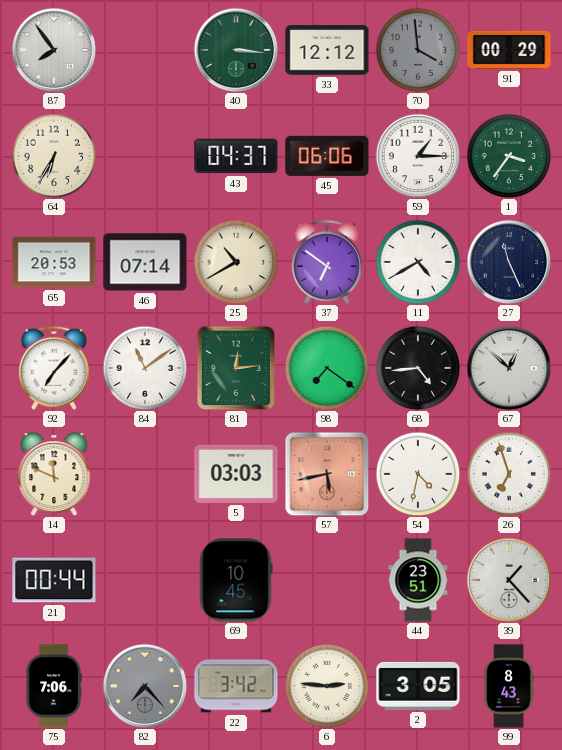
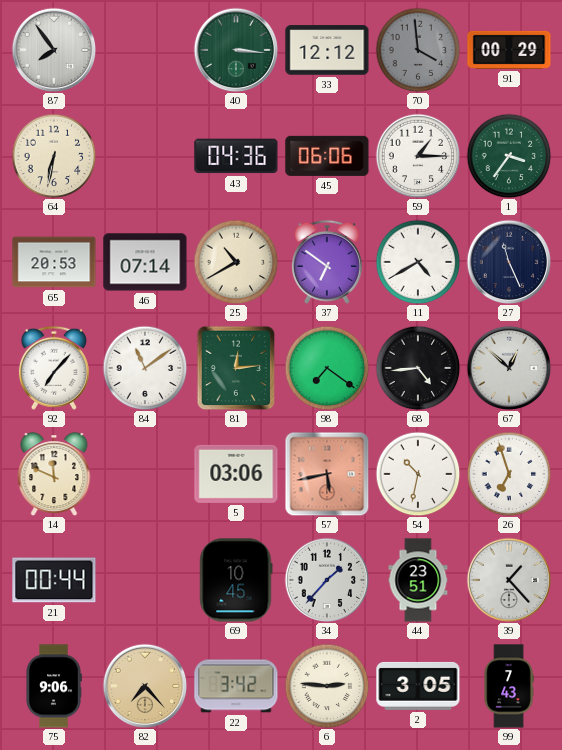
64: 6:35 -> 6:32
43: 04:37 -> 04:36
5: 03:03 -> 03:06
54: 4:32 -> 10:32
34: none -> 1:37
75: 7:06 -> 9:06
82 dial: grey -> champagne
99: 8:43 -> 7:43
